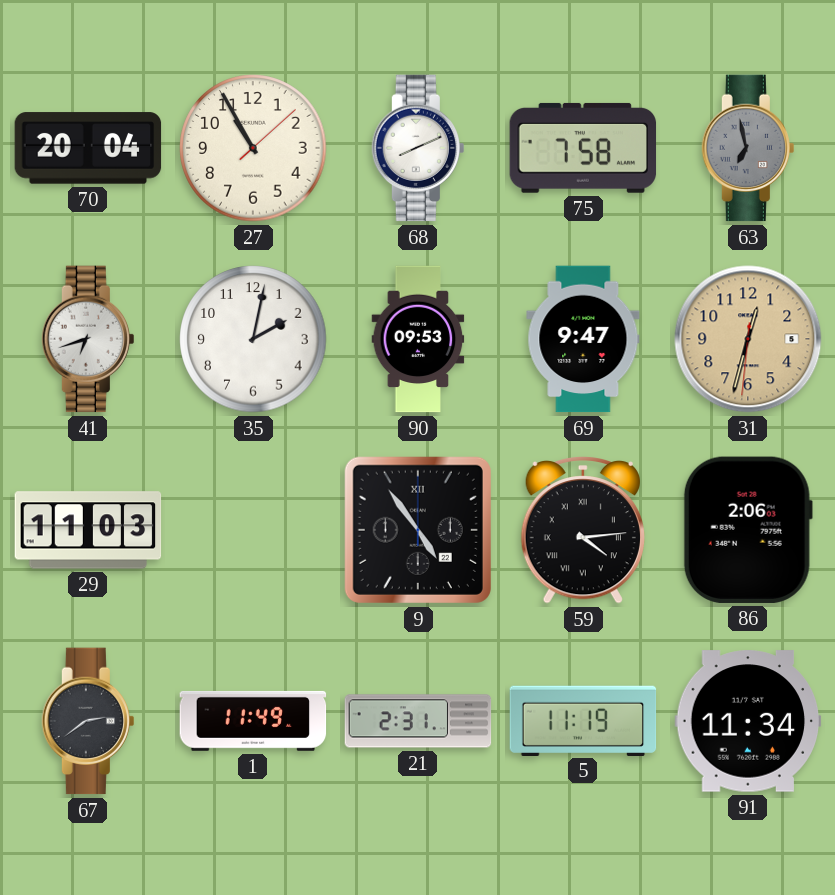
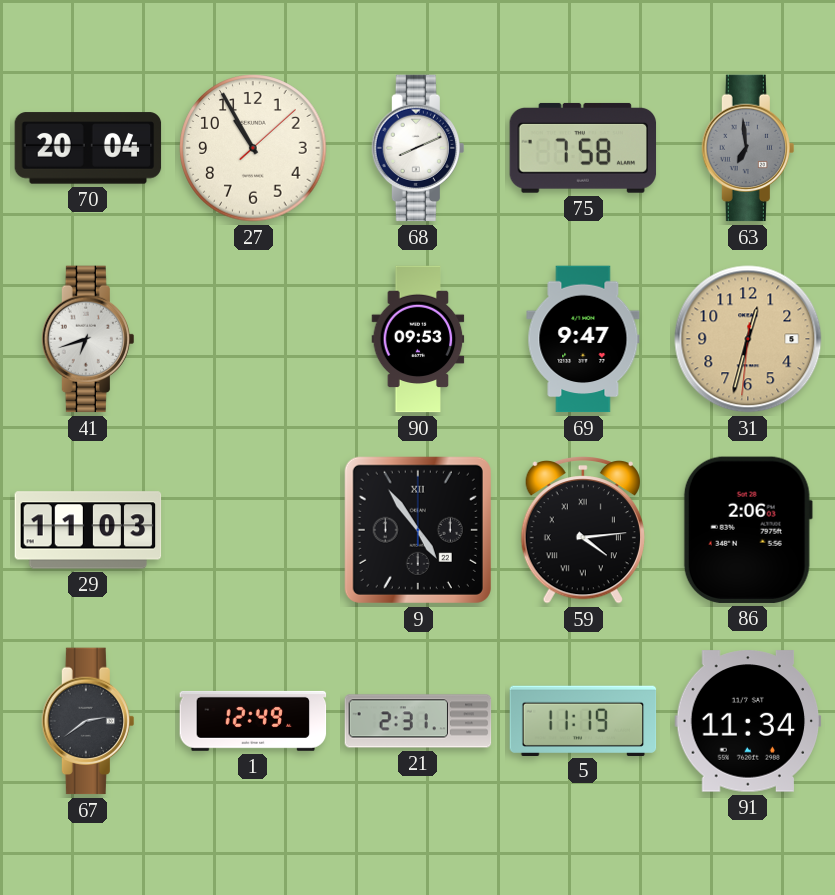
63: 6:58 -> 6:59
35: 2:02 -> none
1: 11:49 -> 12:49
